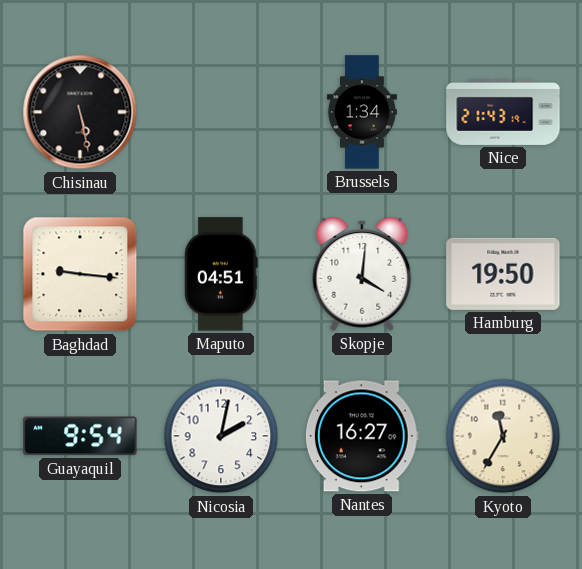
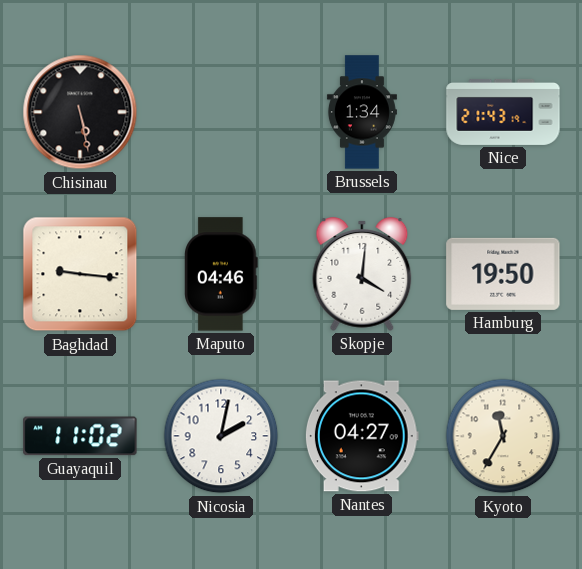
Maputo: 04:51 -> 04:46
Guayaquil: 9:54 -> 11:02
Nantes: 16:27 -> 04:27
